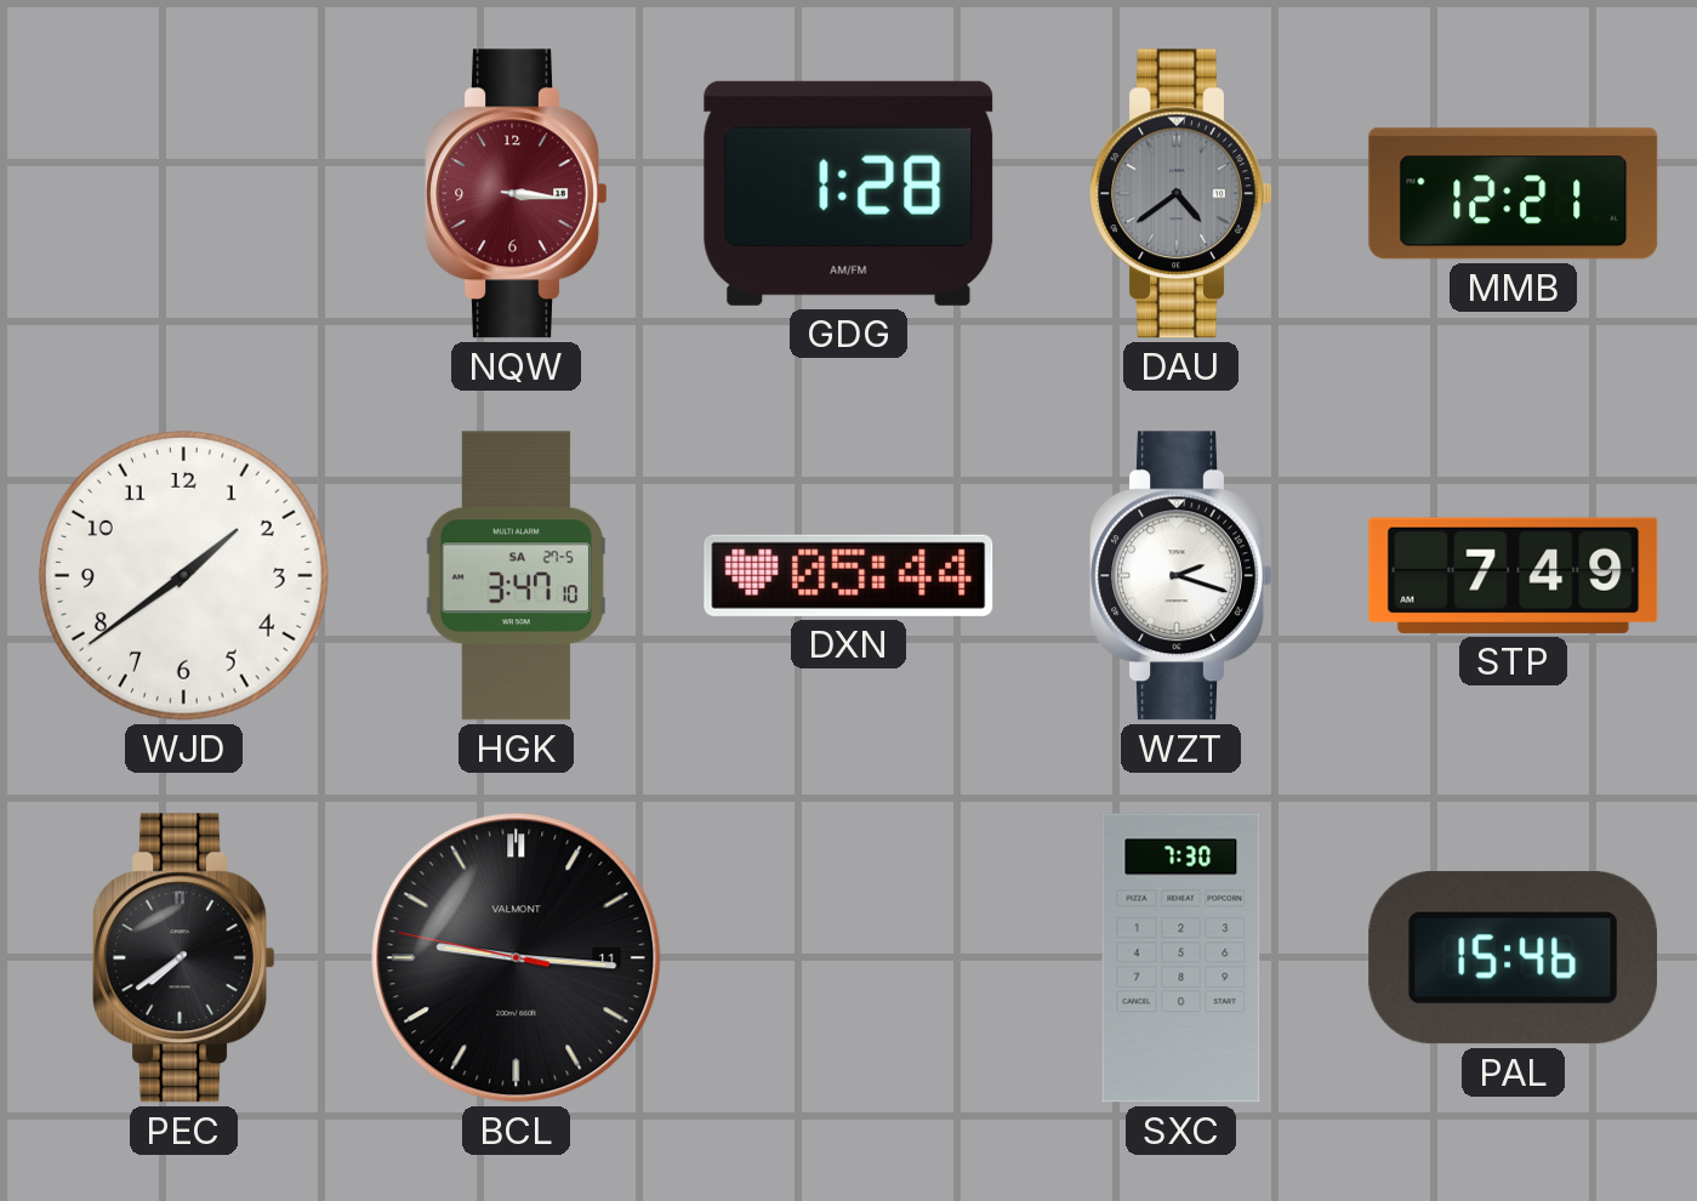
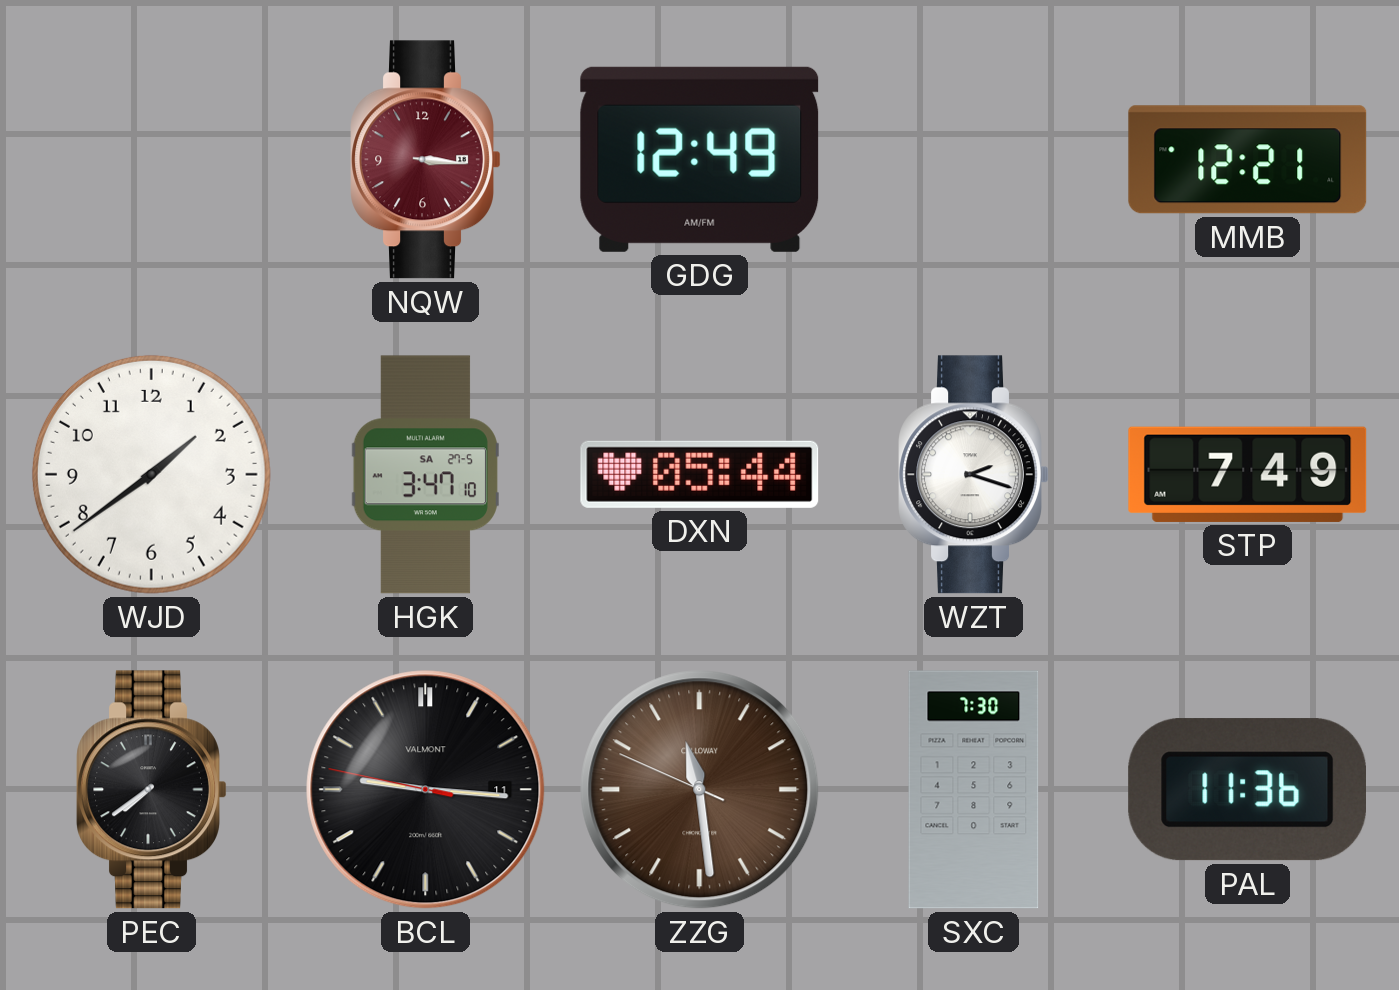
GDG: 1:28 -> 12:49
DAU: 4:39 -> none
ZZG: none -> 11:28
PAL: 15:46 -> 11:36
